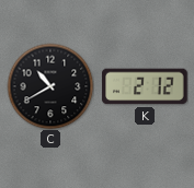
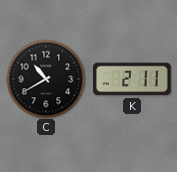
K: 2:12 -> 2:11
